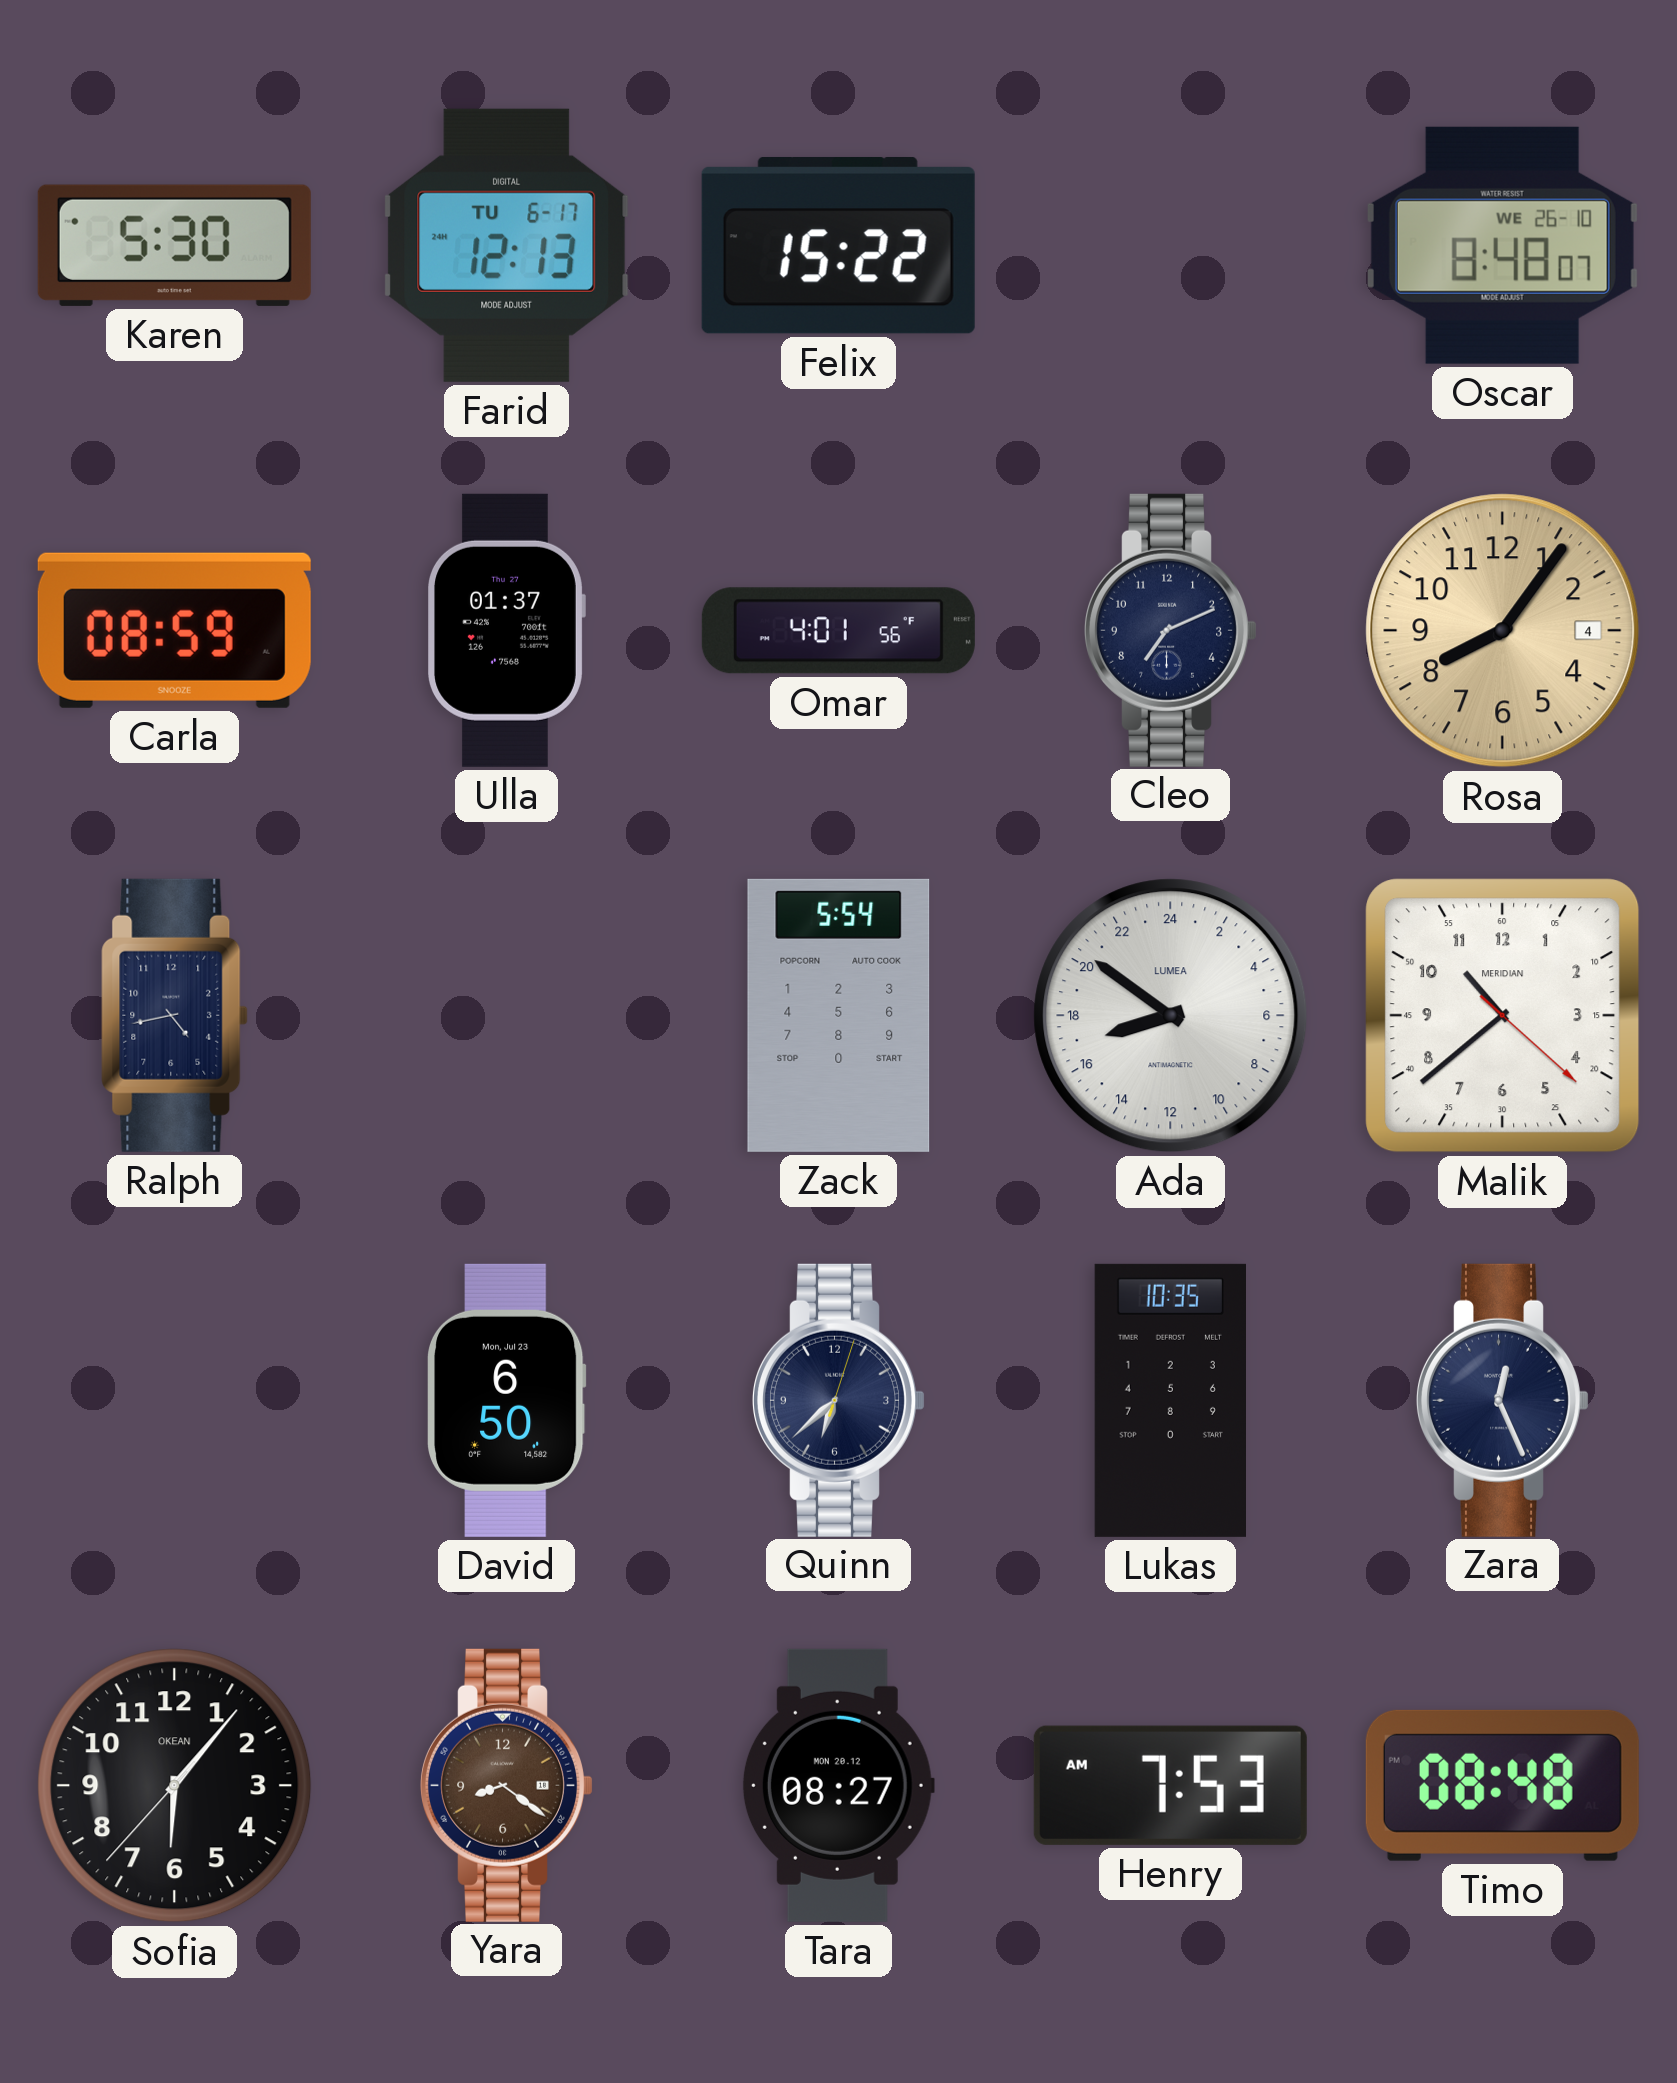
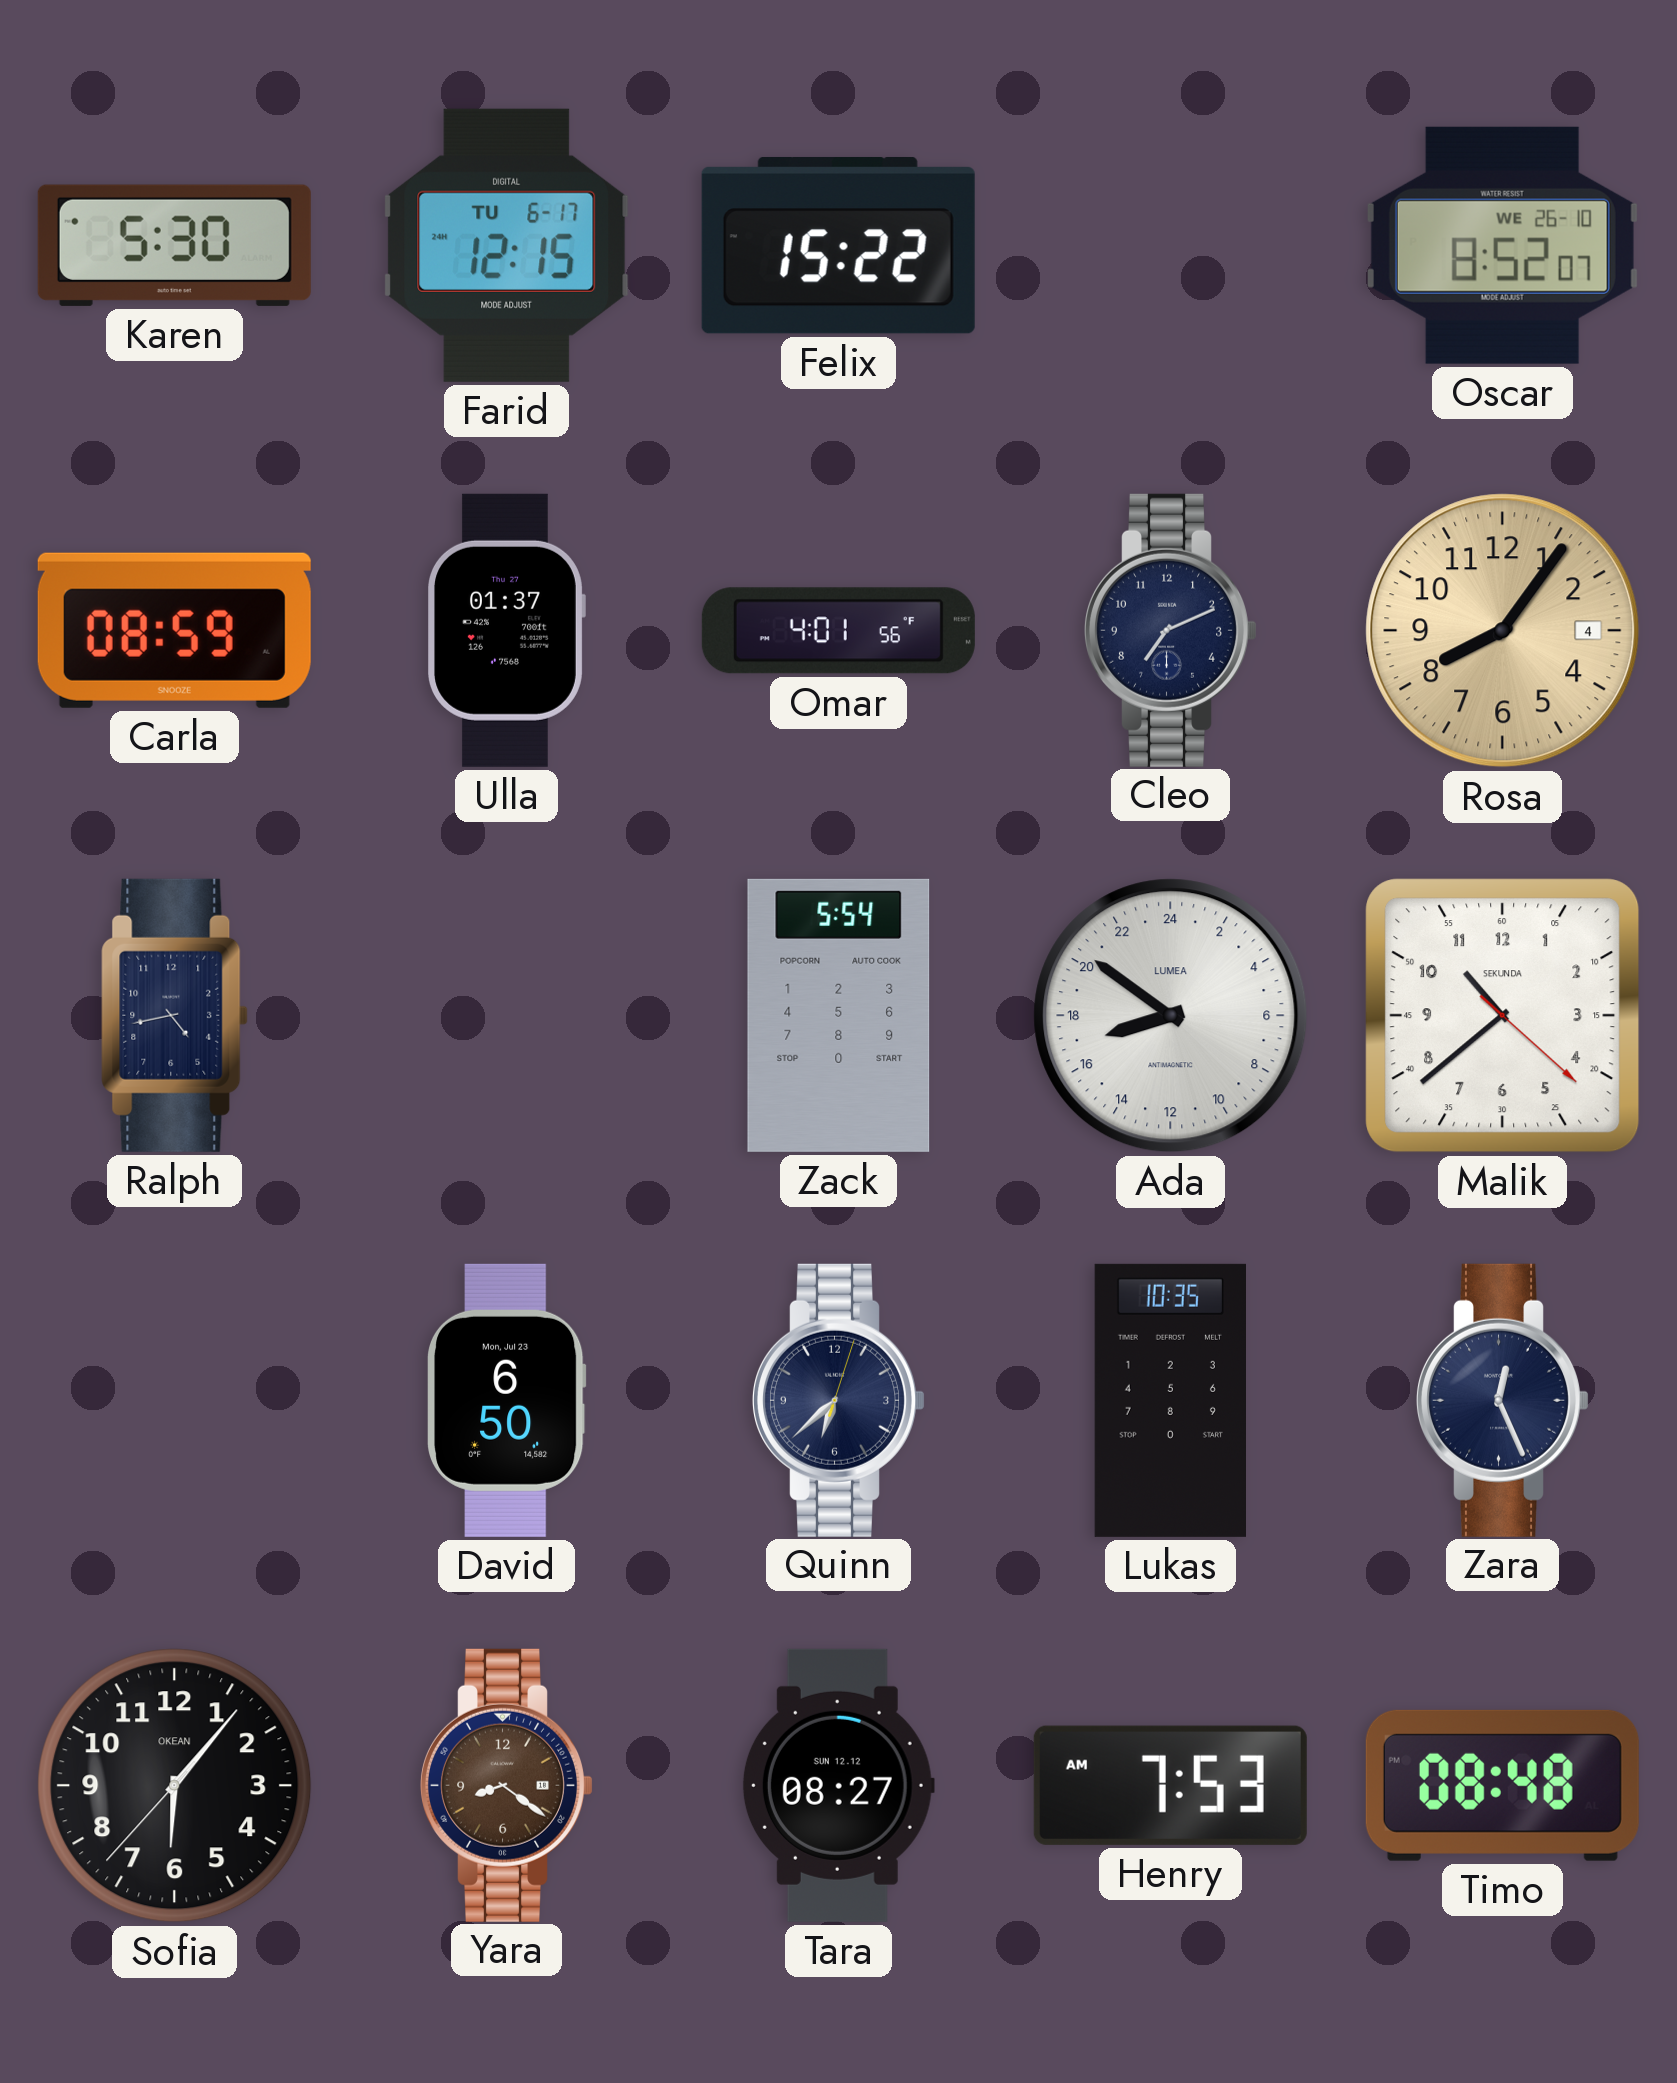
Farid: 12:13 -> 12:15
Oscar: 8:48 -> 8:52
Malik brand: MERIDIAN -> SEKUNDA
Tara date: MON 20.12 -> SUN 12.12
